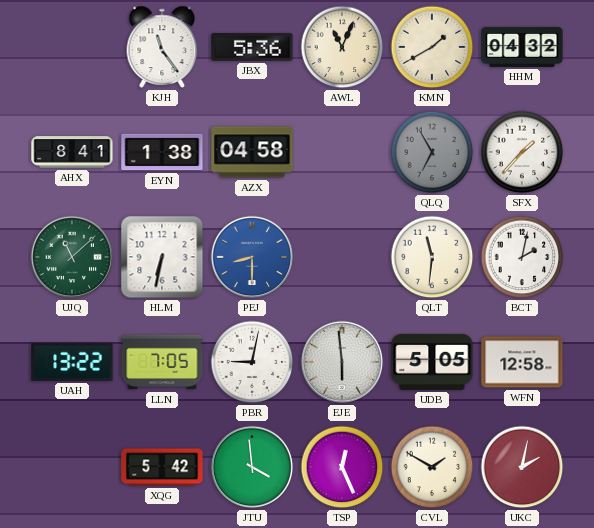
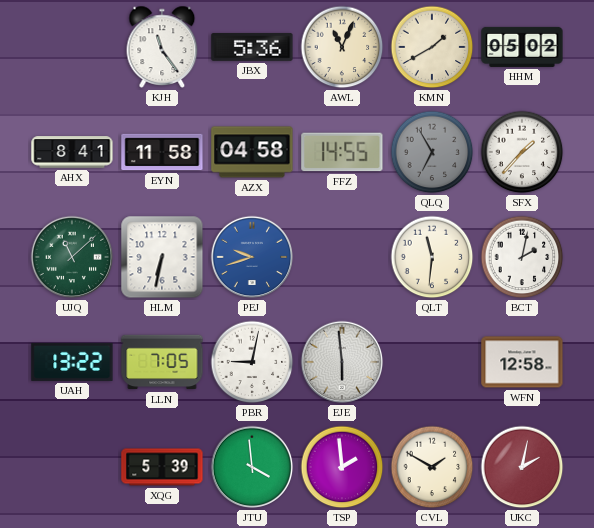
HHM: 04:32 -> 05:02
EYN: 1:38 -> 11:58
FFZ: none -> 14:55
PEJ: 8:30 -> 9:42
UDB: 5:05 -> none
XQG: 5:42 -> 5:39
TSP: 12:26 -> 1:59
